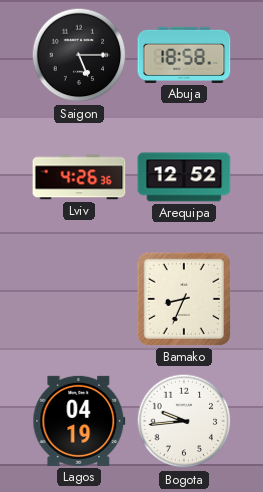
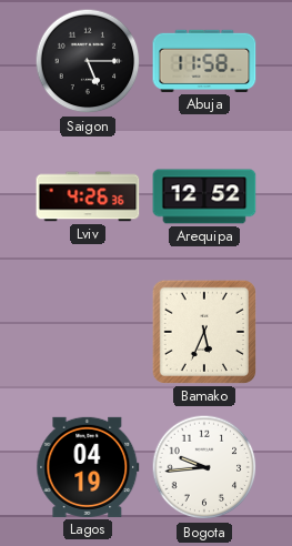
Abuja: 18:58 -> 11:58
Bamako: 8:34 -> 5:34
